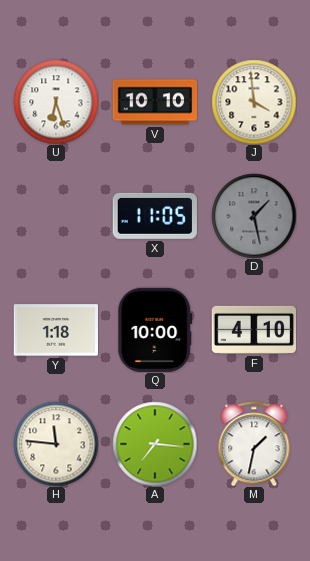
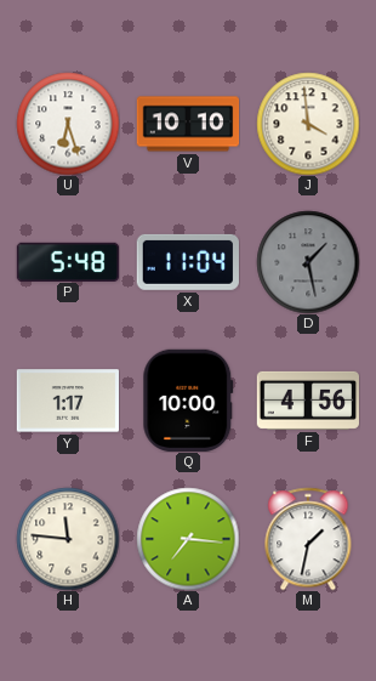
P: none -> 5:48
X: 11:05 -> 11:04
Y: 1:18 -> 1:17
F: 4:10 -> 4:56
